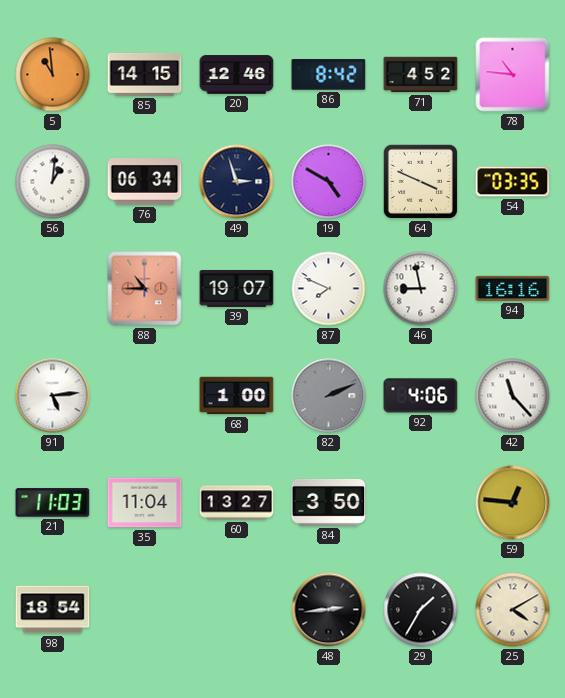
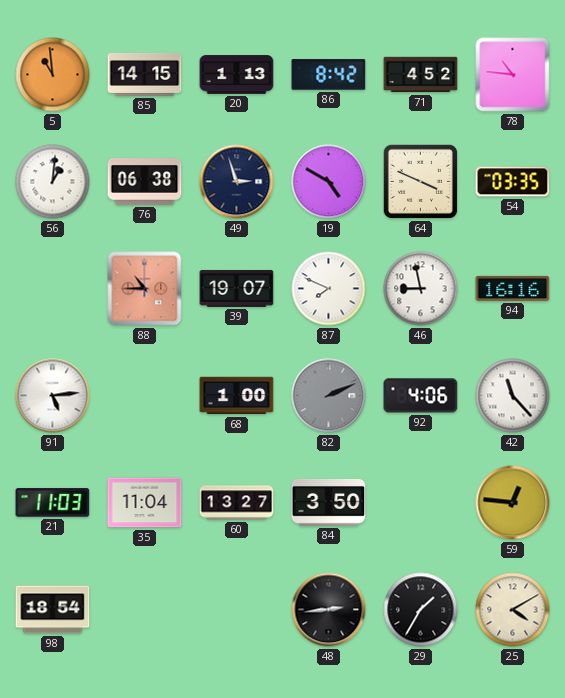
20: 12:46 -> 1:13
76: 06:34 -> 06:38
